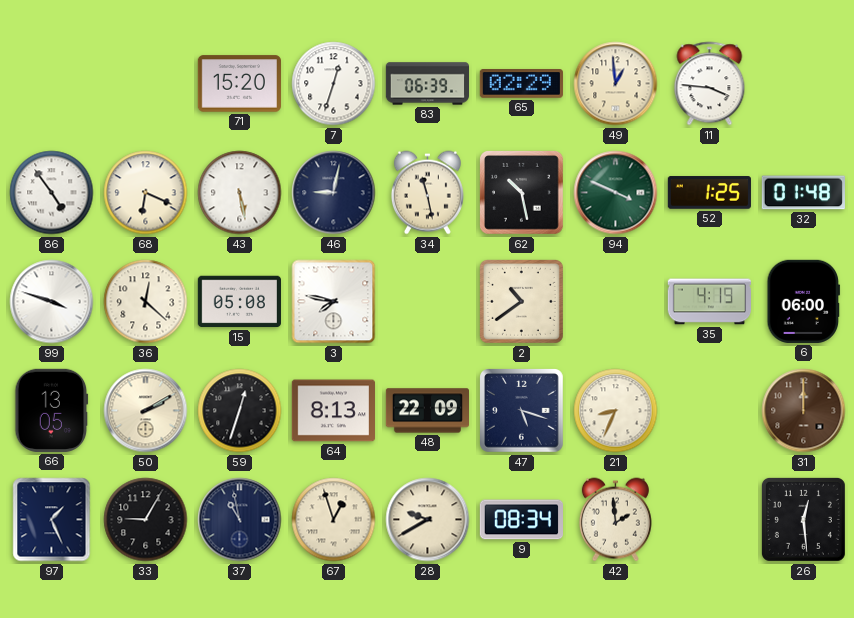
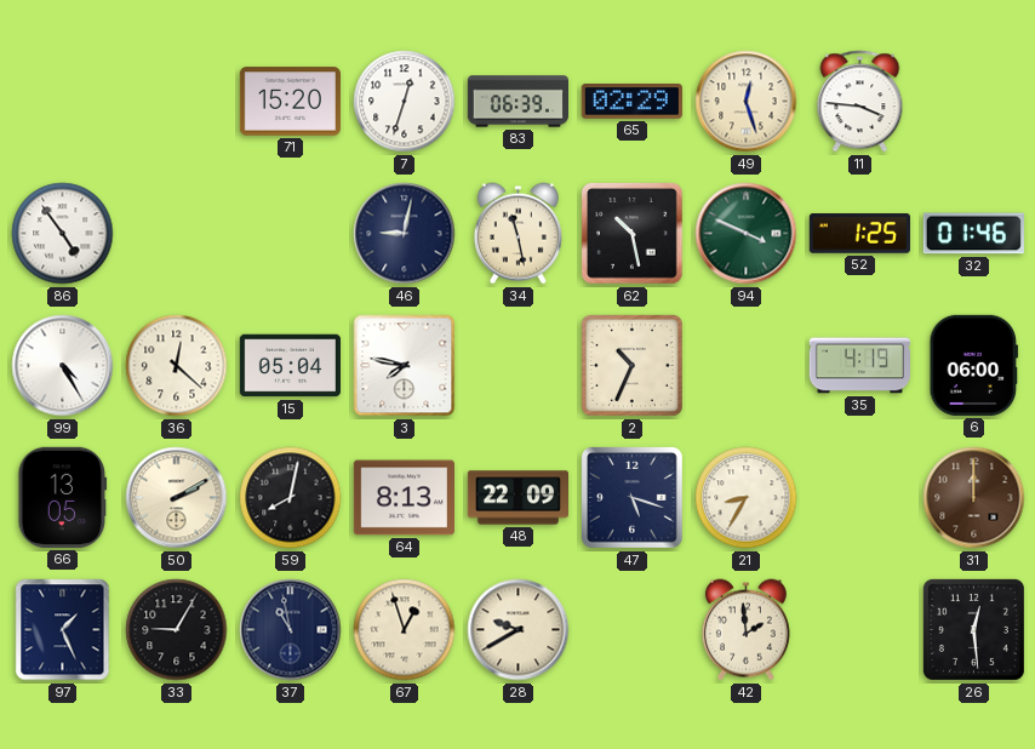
49: 12:59 -> 12:27
68: 6:19 -> none
43: 5:28 -> none
32: 01:48 -> 01:46
99: 3:48 -> 4:25
15: 05:08 -> 05:04
2: 10:39 -> 10:34
59: 12:33 -> 8:02
21: 8:34 -> 8:35
9: 08:34 -> none
